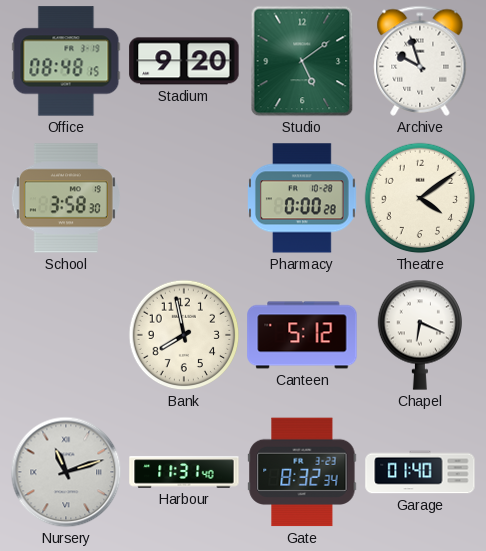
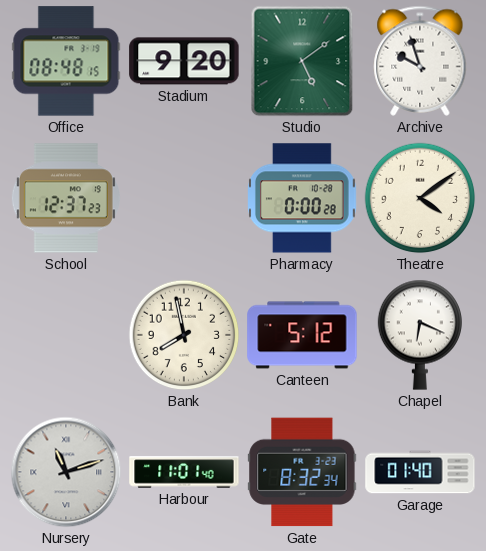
School: 3:58 -> 12:37
Harbour: 11:31 -> 11:01
